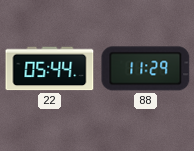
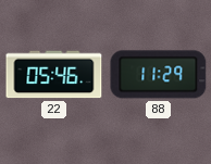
22: 05:44 -> 05:46
